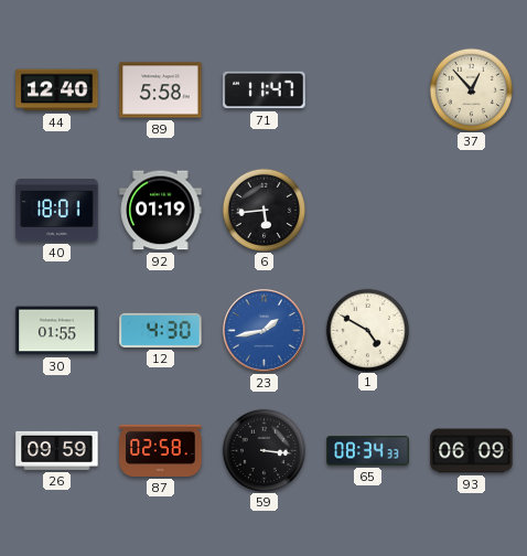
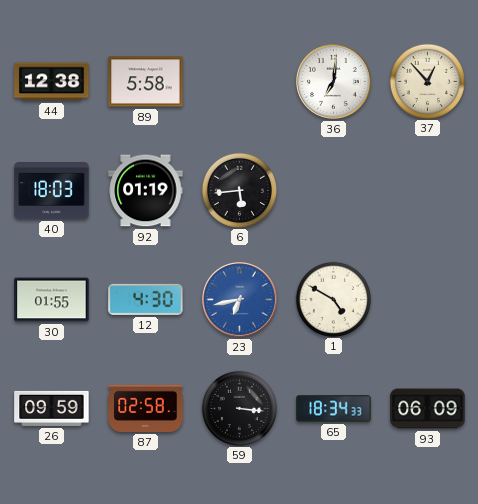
44: 12:40 -> 12:38
71: 11:47 -> none
36: none -> 7:01
40: 18:01 -> 18:03
23: 1:43 -> 6:43
65: 08:34 -> 18:34
